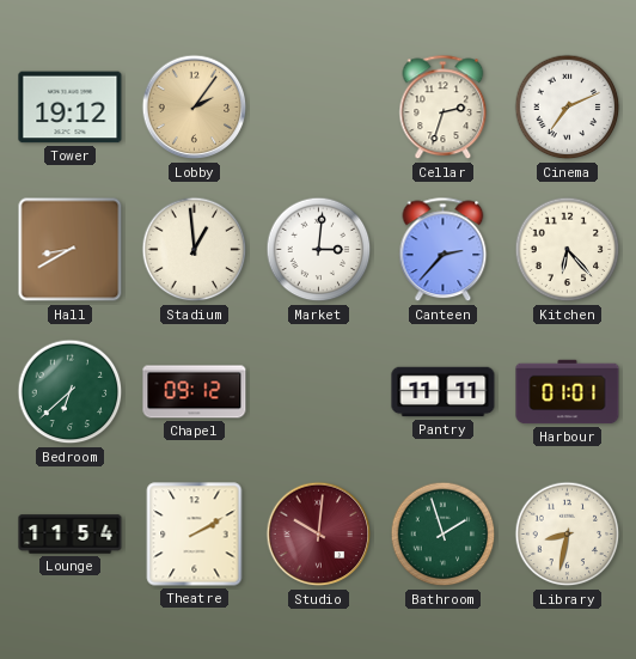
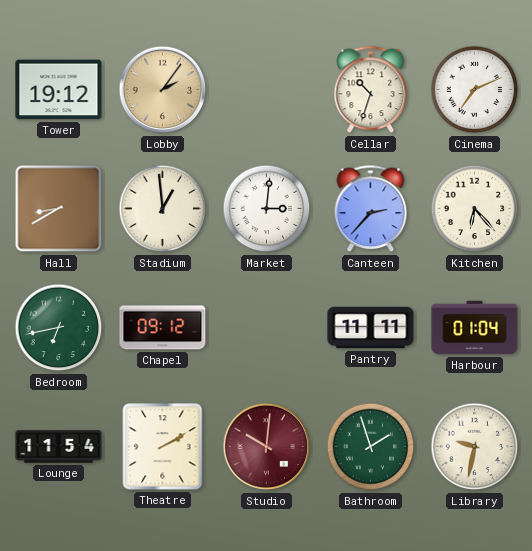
Cellar: 2:33 -> 10:33
Bedroom: 6:38 -> 6:43
Harbour: 01:01 -> 01:04
Library: 8:32 -> 9:32
